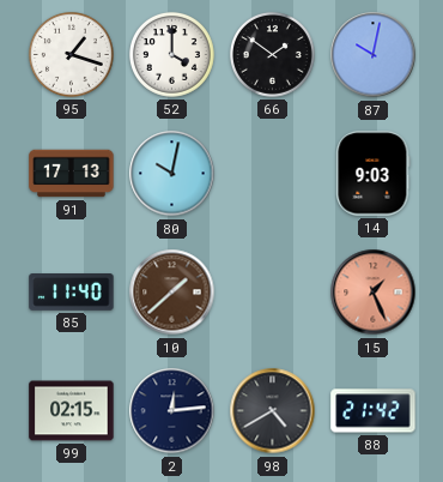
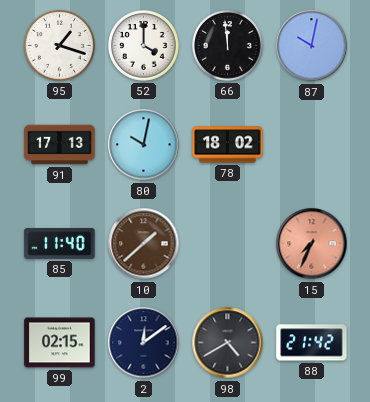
66: 1:51 -> 11:59
78: none -> 18:02
14: 9:03 -> none
15: 1:26 -> 7:34
2: 12:14 -> 12:09
